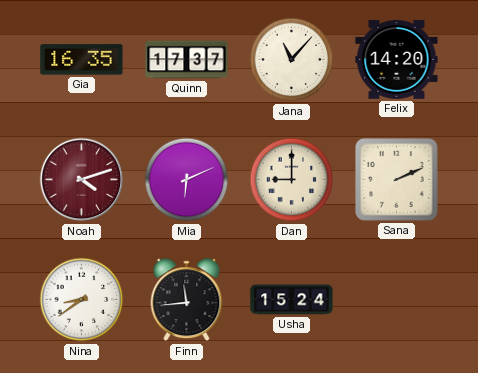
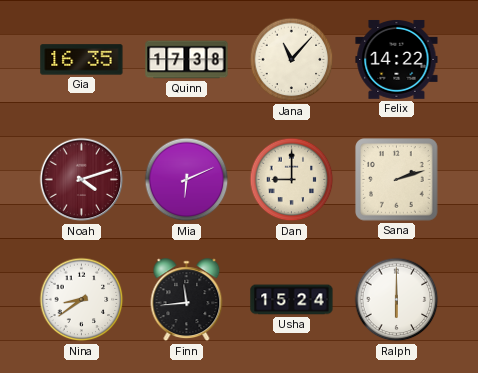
Quinn: 17:37 -> 17:38
Felix: 14:20 -> 14:22
Sana: 2:11 -> 2:12
Ralph: none -> 6:00
